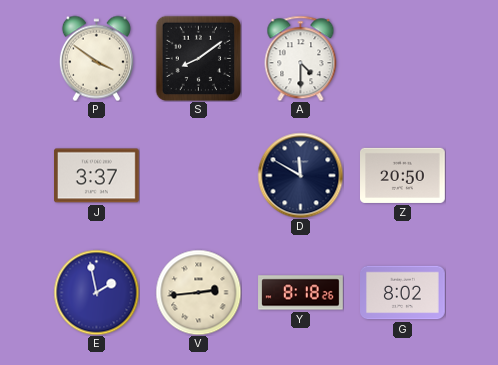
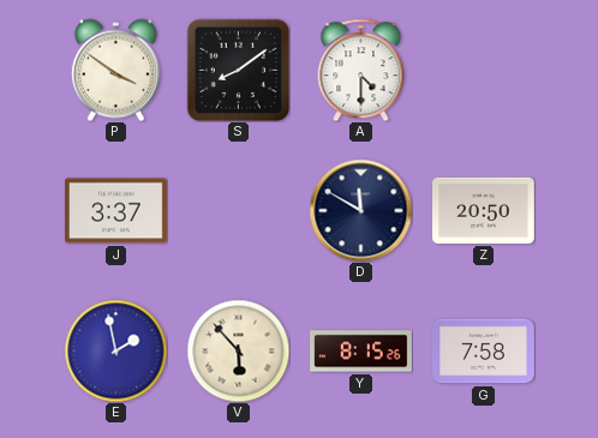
V: 2:44 -> 5:53
Y: 8:18 -> 8:15
G: 8:02 -> 7:58
